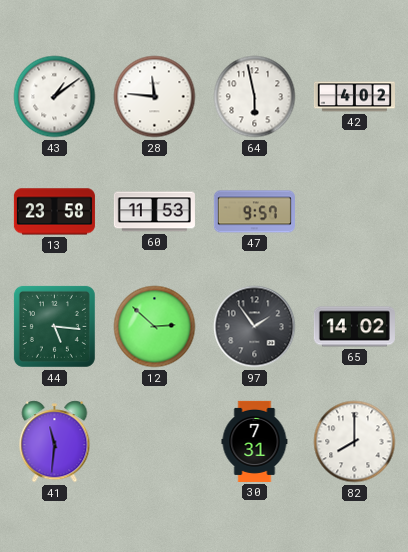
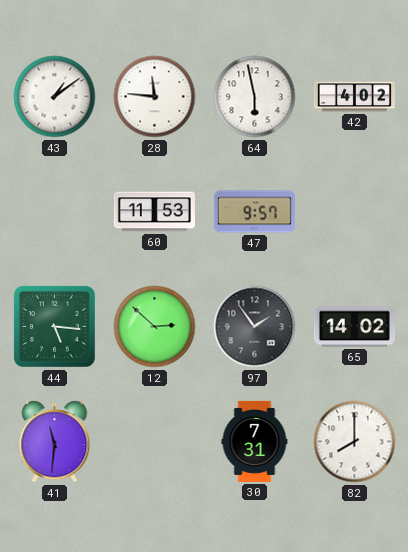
13: 23:58 -> none
